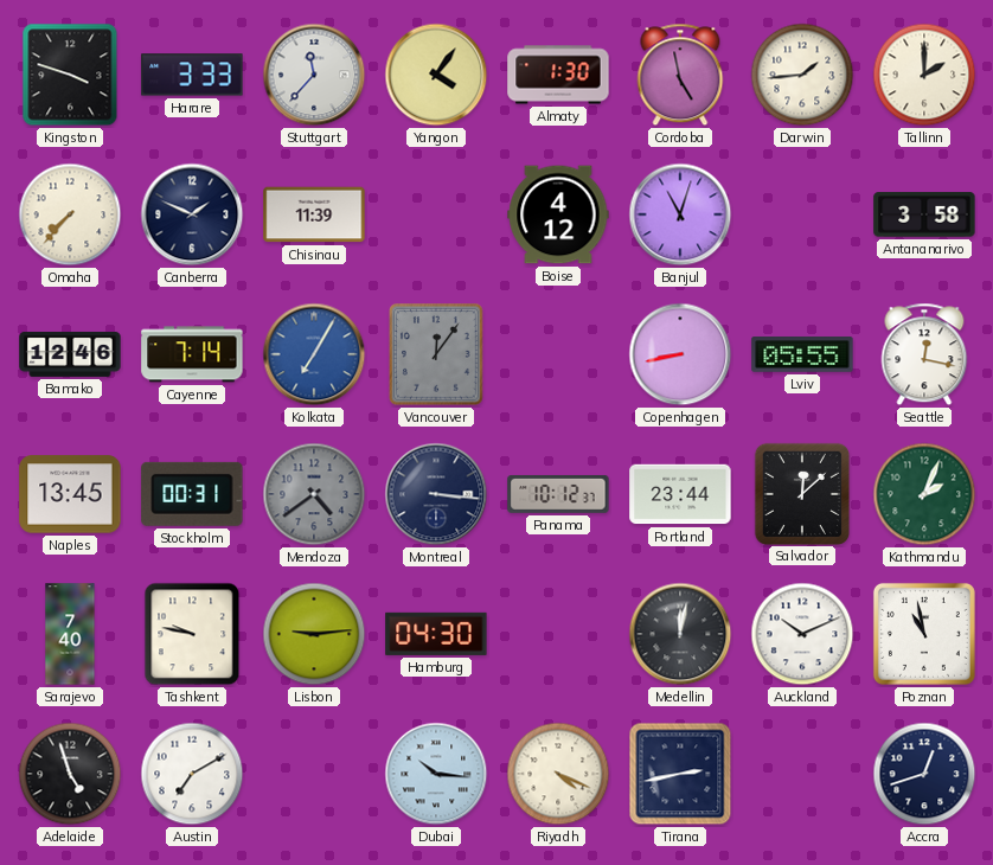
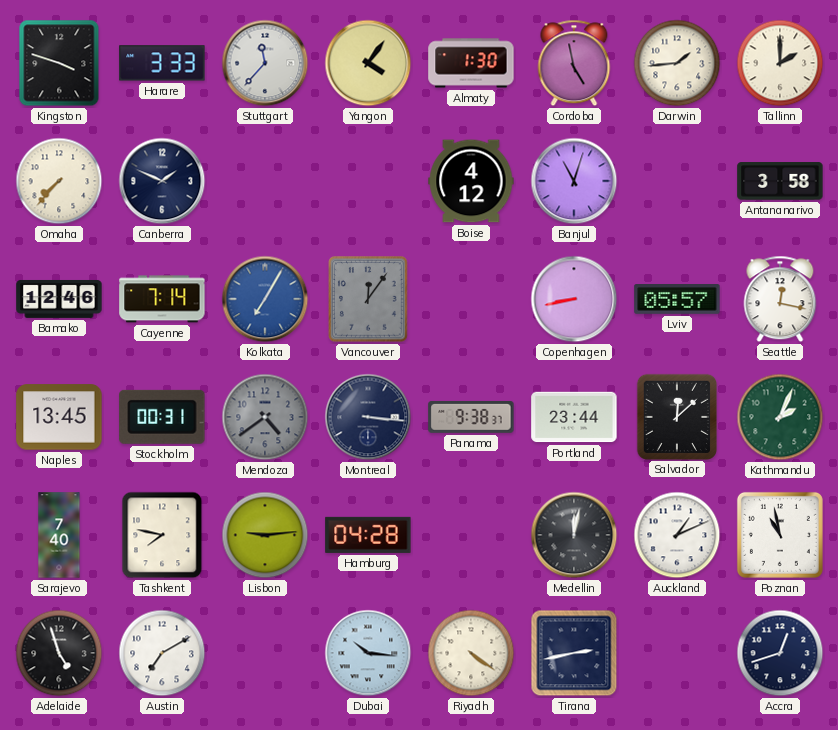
Chisinau: 11:39 -> none
Lviv: 05:55 -> 05:57
Panama: 10:12 -> 9:38
Tashkent: 9:47 -> 7:47
Hamburg: 04:30 -> 04:28
Auckland: 10:11 -> 1:11
Riyadh: 4:19 -> 4:21
